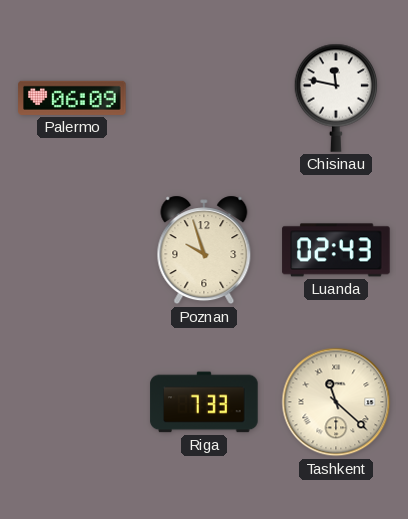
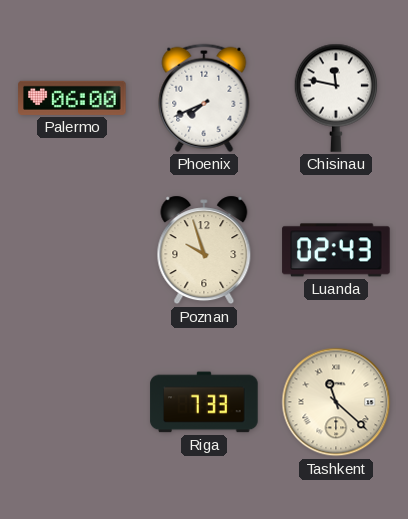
Palermo: 06:09 -> 06:00
Phoenix: none -> 7:41
